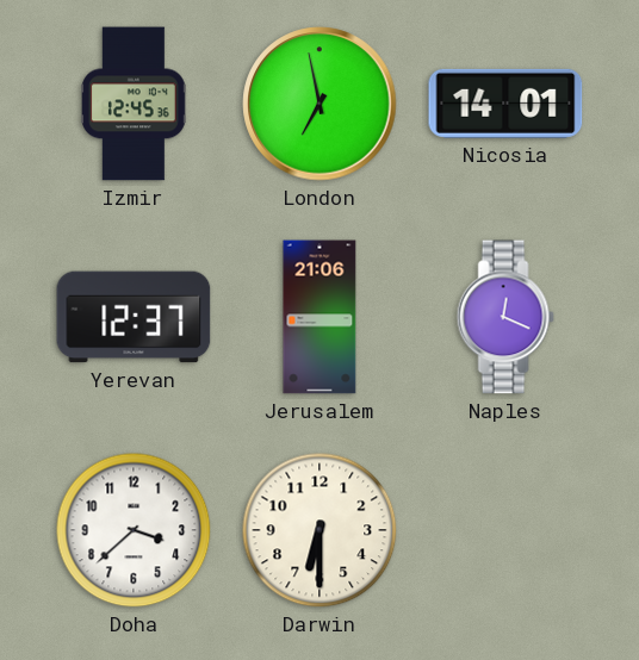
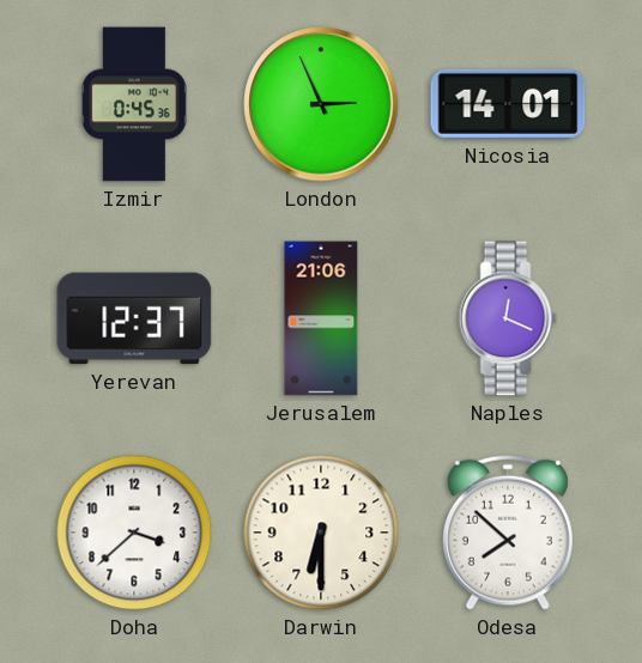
Izmir: 12:45 -> 0:45
London: 6:58 -> 2:56
Odesa: none -> 7:52
